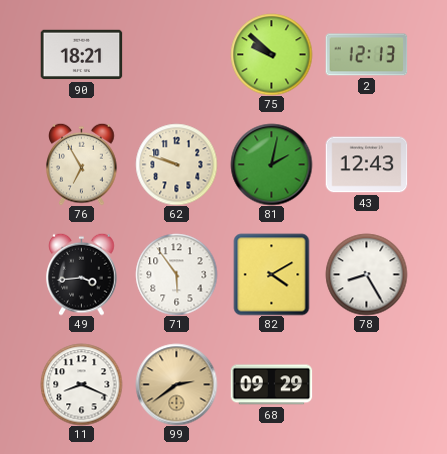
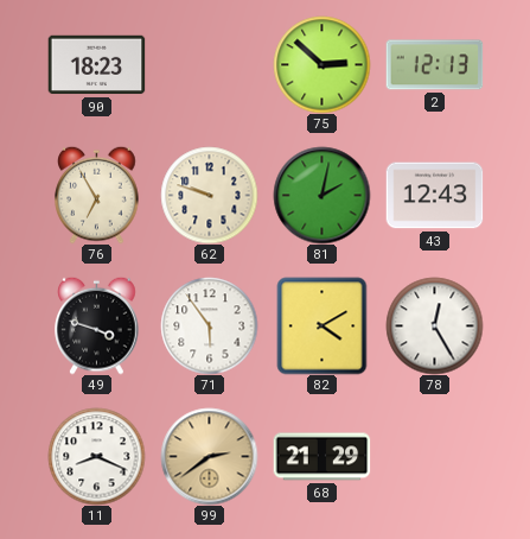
90: 18:21 -> 18:23
75: 9:52 -> 2:52
49: 3:44 -> 3:48
78: 8:25 -> 12:25
68: 09:29 -> 21:29
